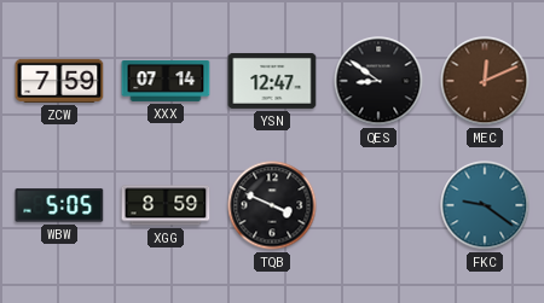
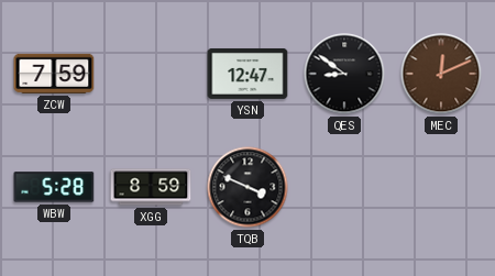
XXX: 07:14 -> none
WBW: 5:05 -> 5:28
FKC: 9:21 -> none
